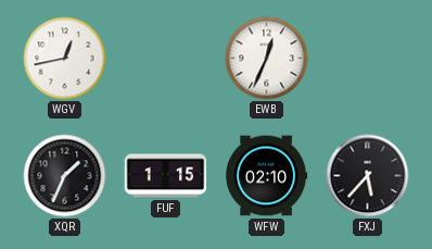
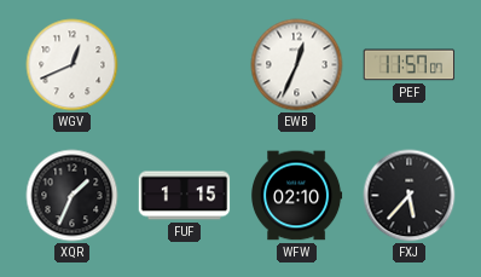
WGV: 12:43 -> 12:41
PEF: none -> 11:57
